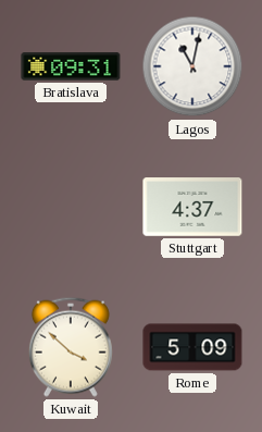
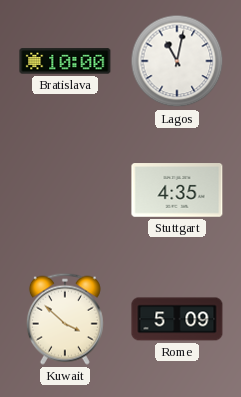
Bratislava: 09:31 -> 10:00
Stuttgart: 4:37 -> 4:35
